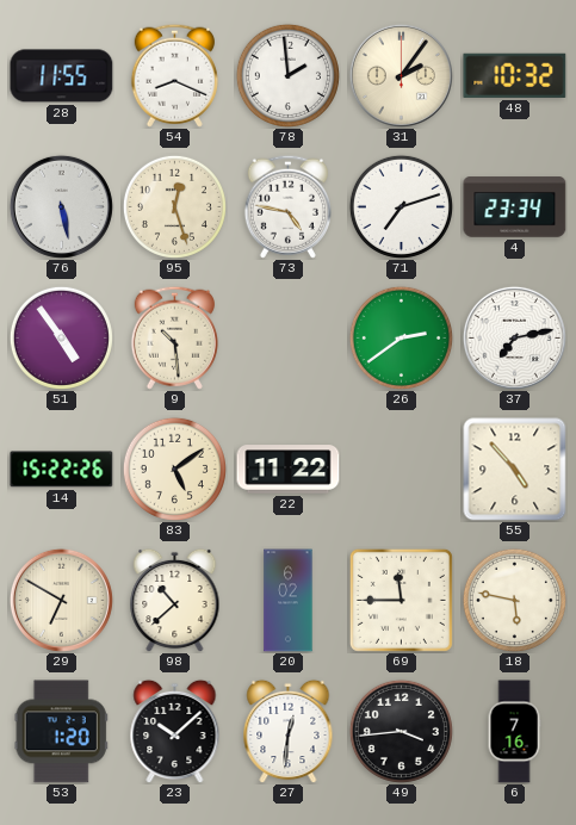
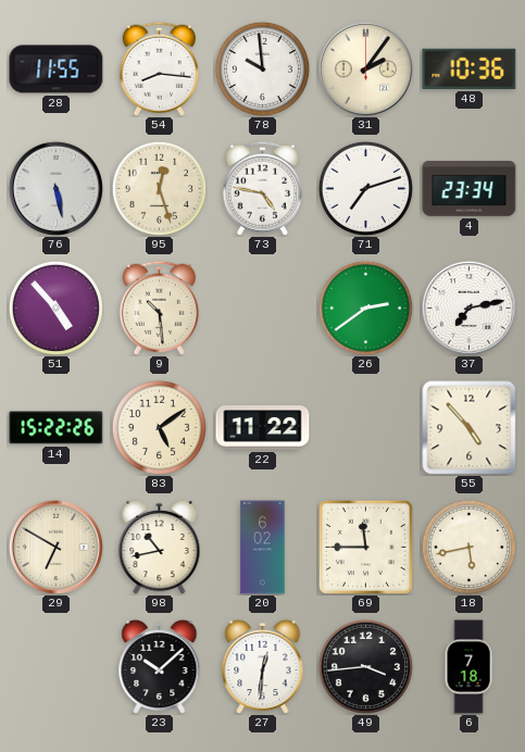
54: 8:19 -> 8:16
78: 1:59 -> 9:59
48: 10:32 -> 10:36
51: 4:54 -> 4:53
98: 10:38 -> 10:43
18: 5:47 -> 5:43
53: 1:20 -> none
6: 7:16 -> 7:18
